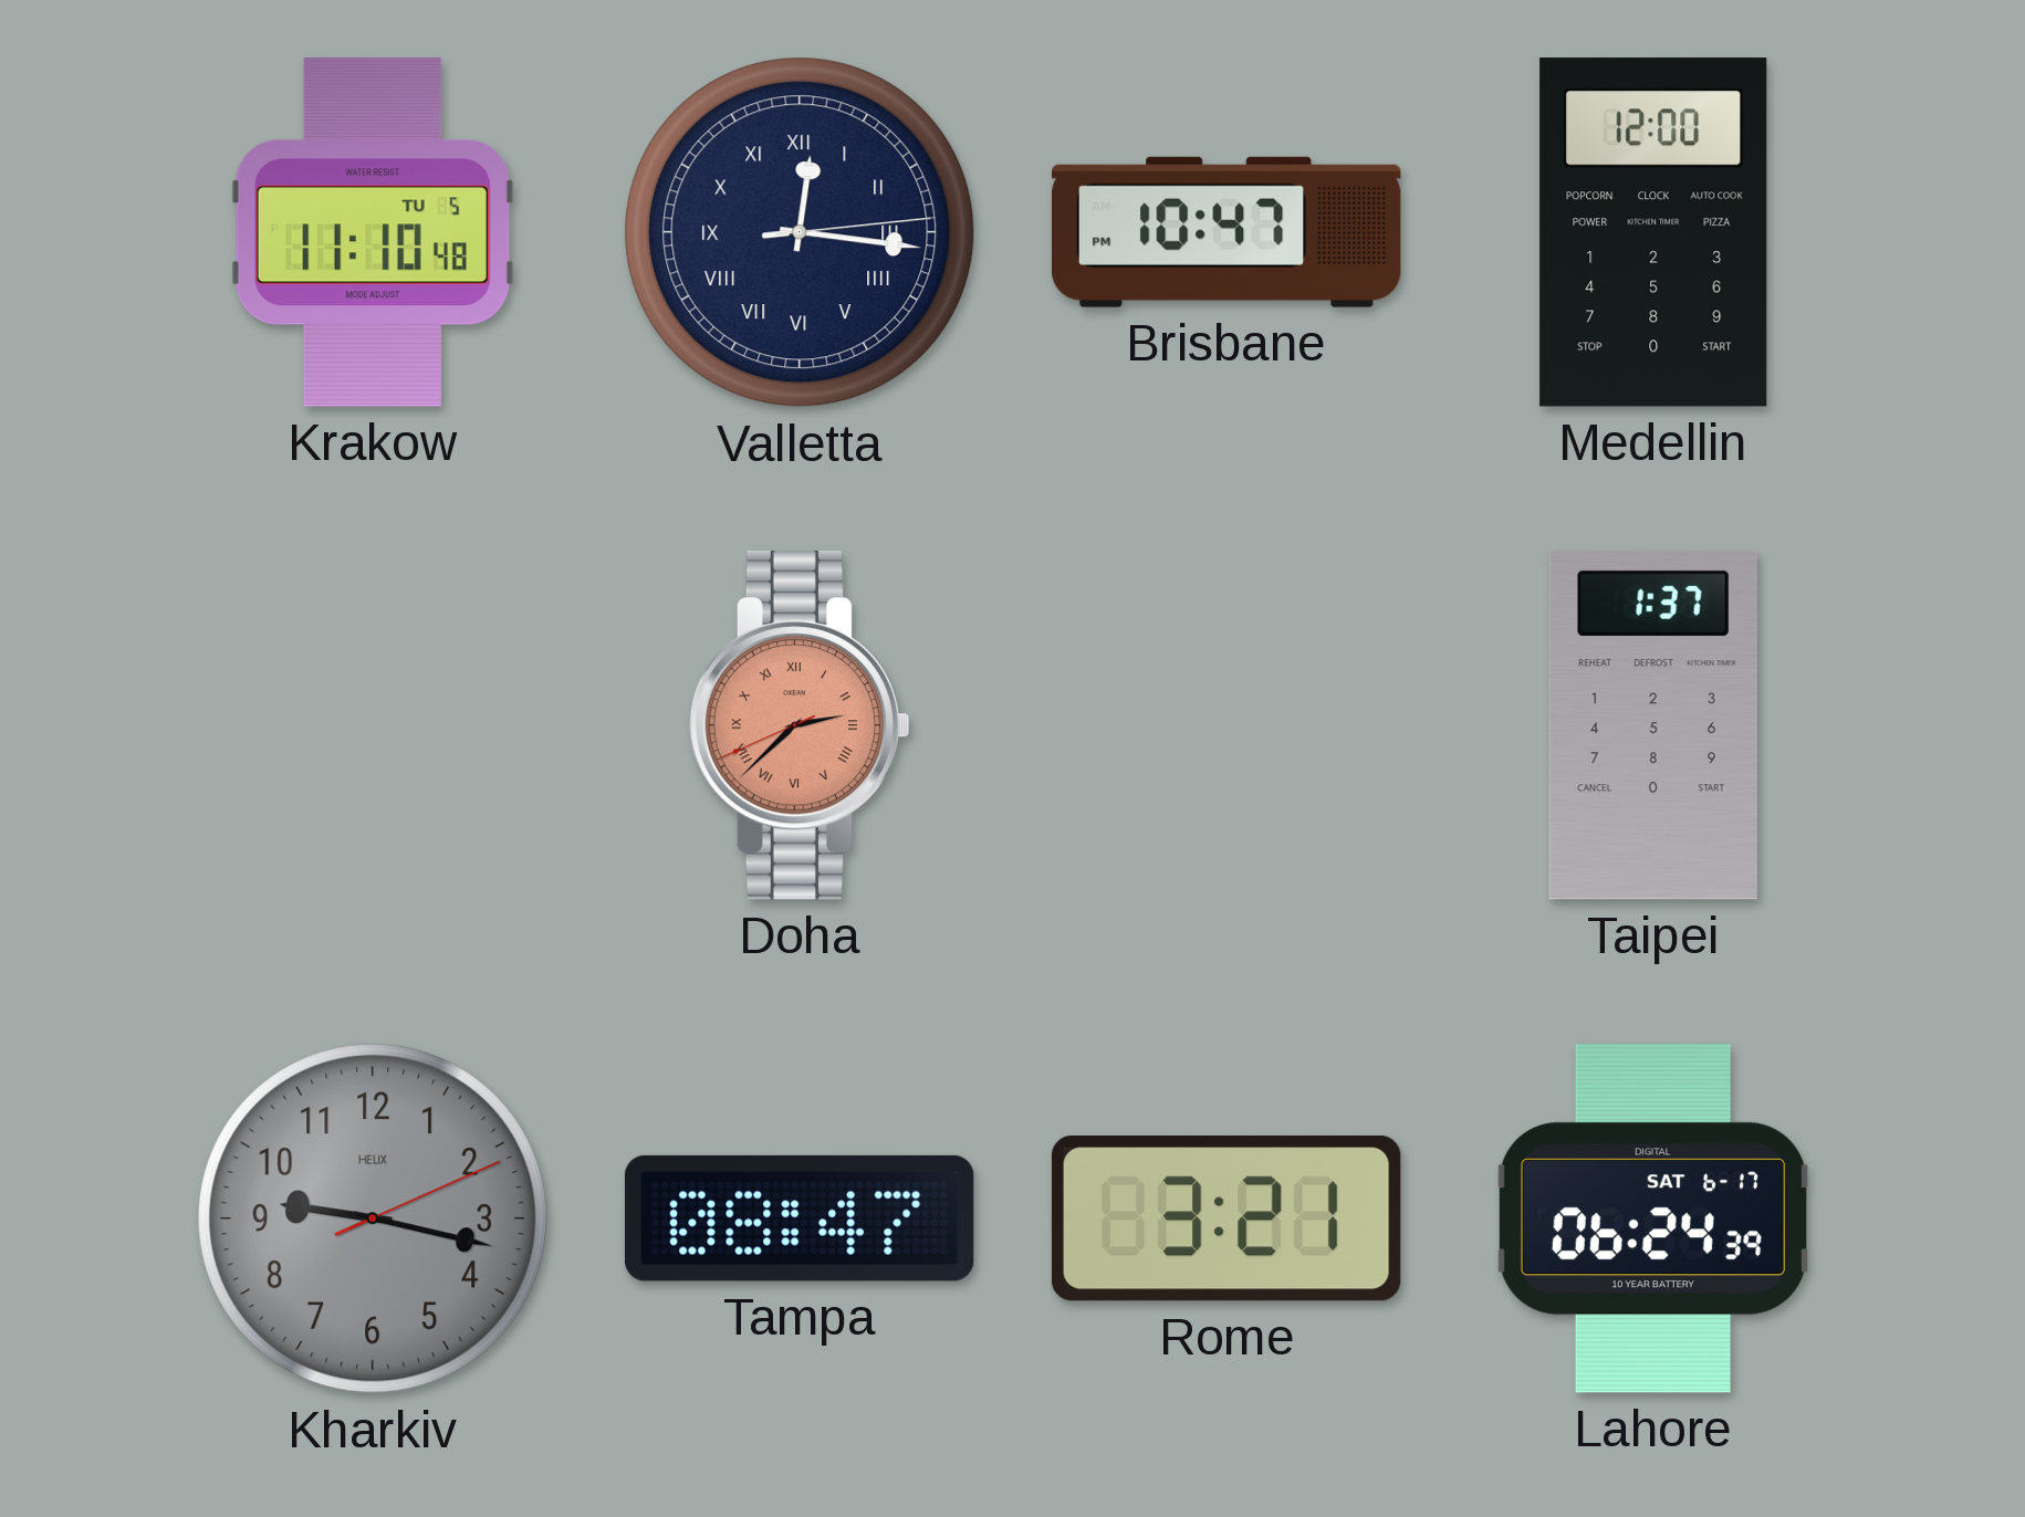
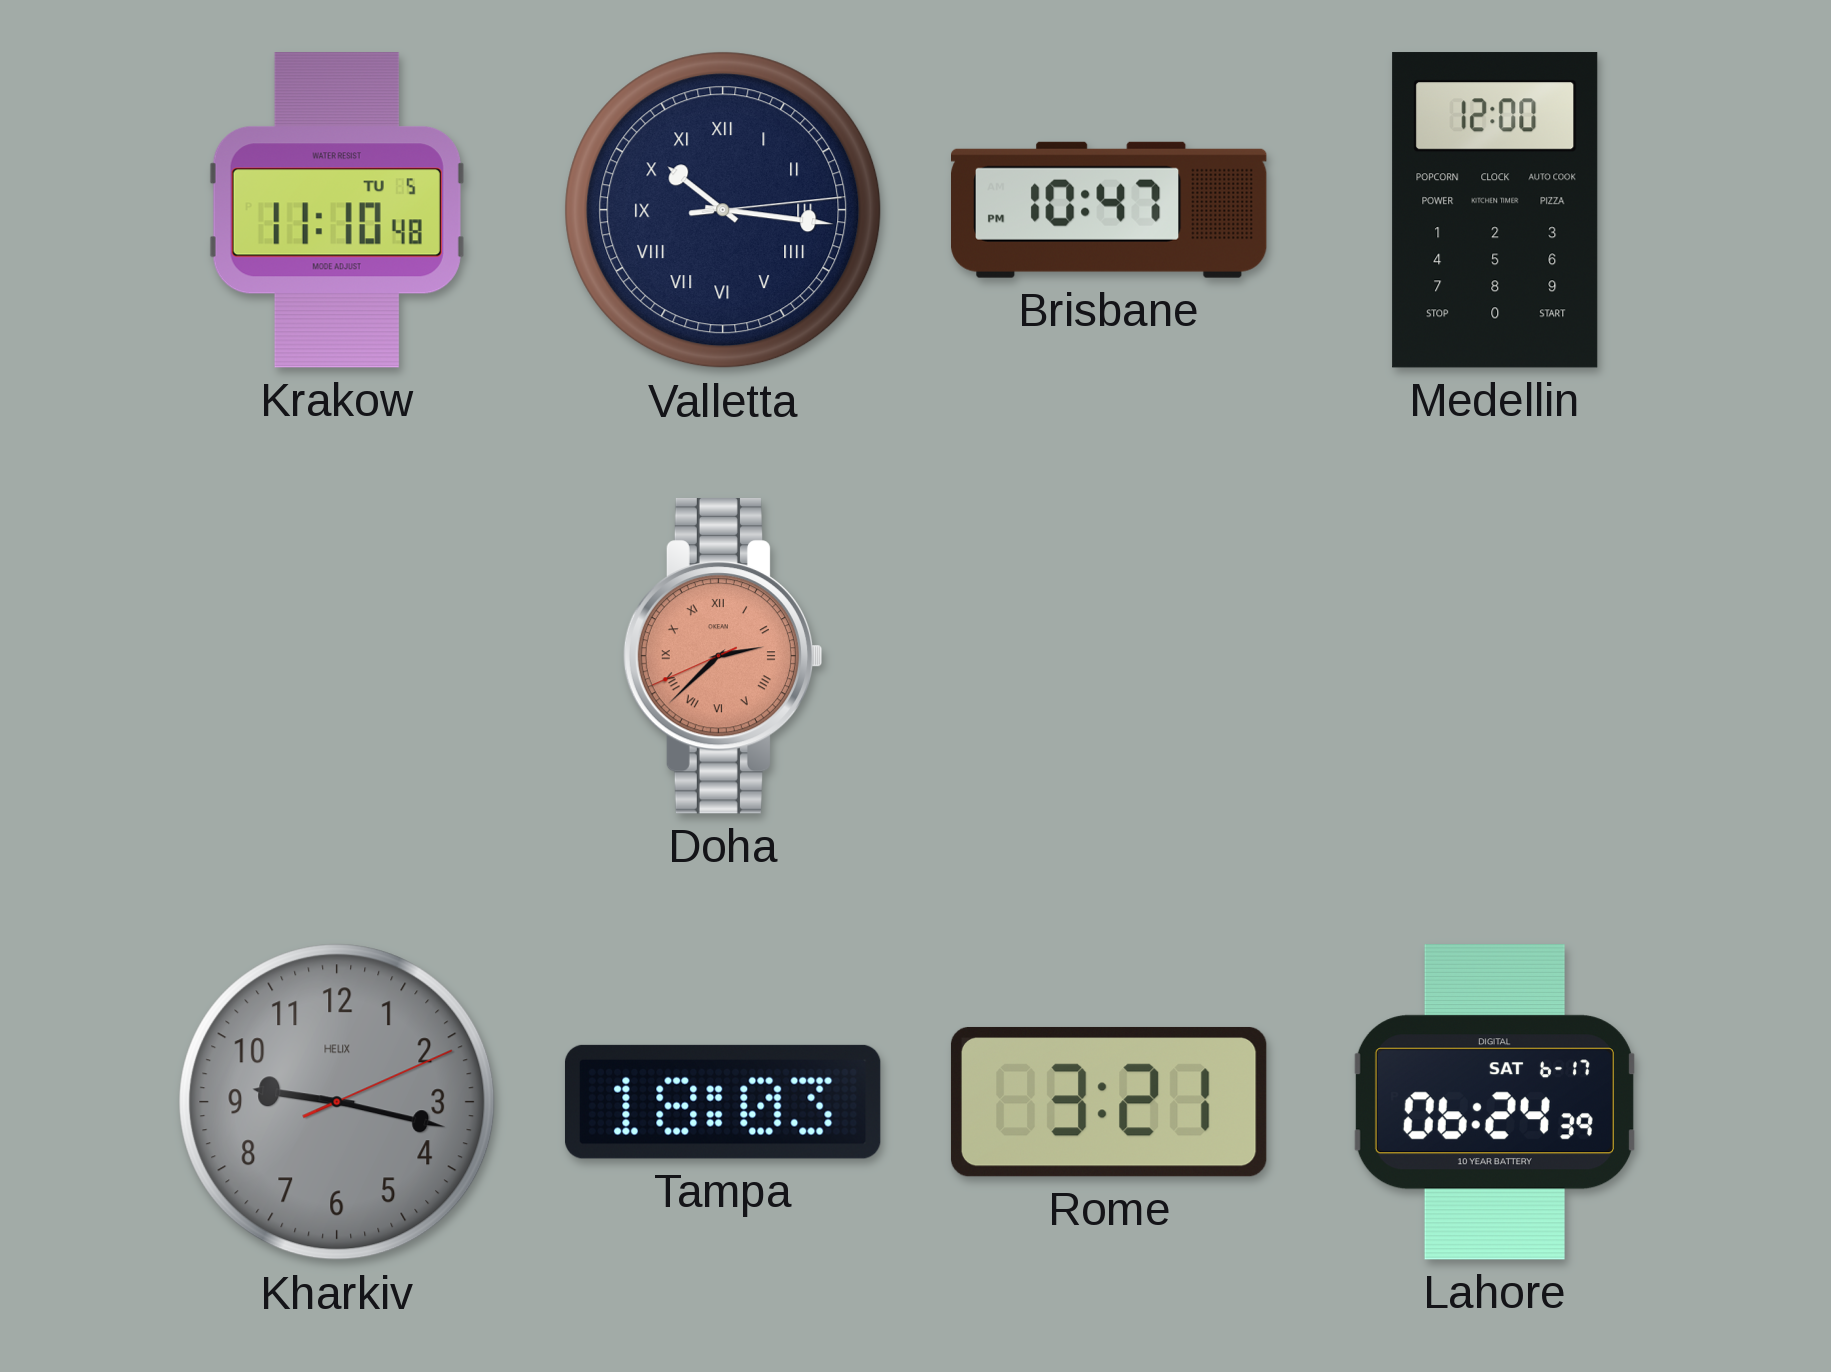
Valletta: 12:16 -> 10:16
Taipei: 1:37 -> none
Tampa: 08:47 -> 18:03
